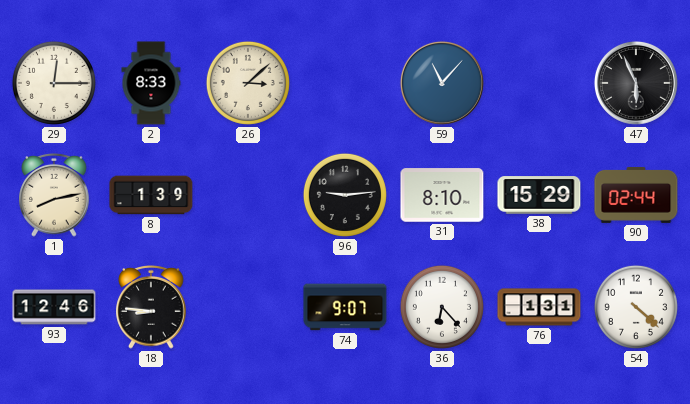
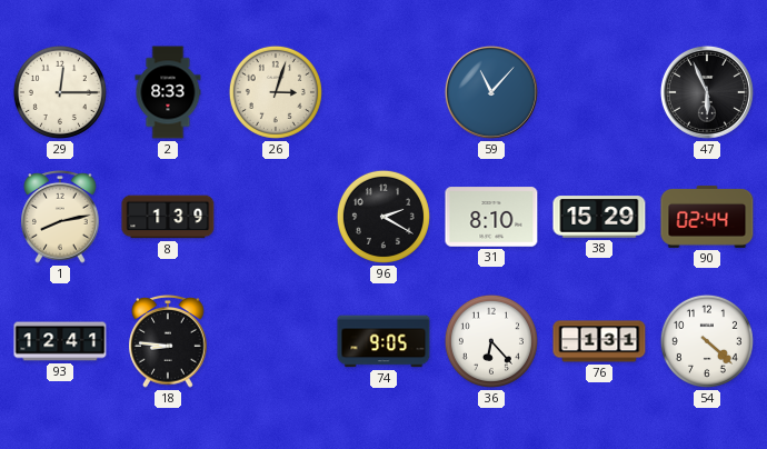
26: 3:08 -> 3:03
96: 9:14 -> 2:20
93: 12:46 -> 12:41
74: 9:07 -> 9:05
